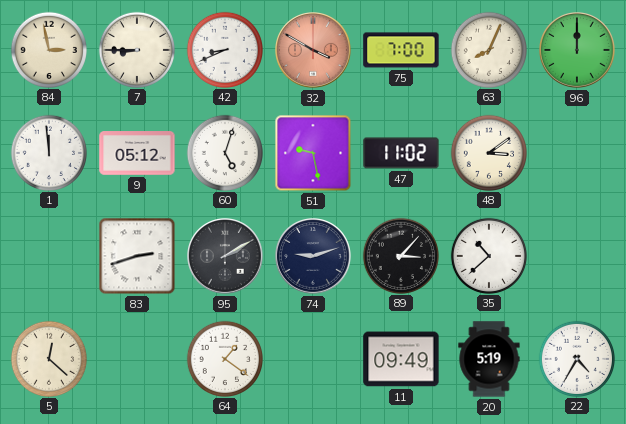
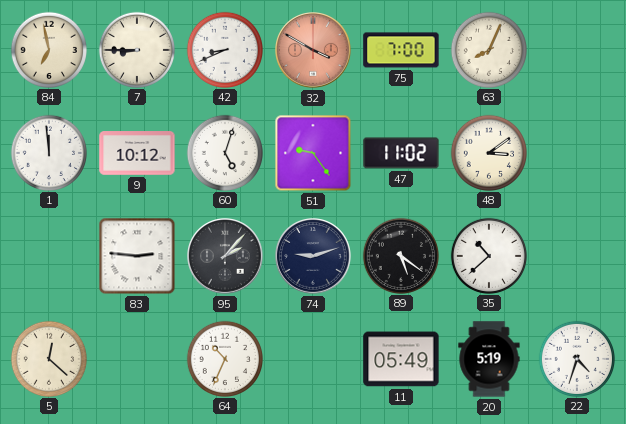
84: 2:58 -> 6:58
96: 12:00 -> none
9: 05:12 -> 10:12
51: 9:28 -> 9:24
83: 2:42 -> 2:46
95: 2:10 -> 2:07
89: 3:07 -> 5:21
64: 1:21 -> 10:34
11: 09:49 -> 05:49
22: 4:35 -> 4:33
